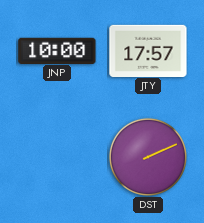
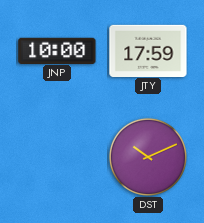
JTY: 17:57 -> 17:59
DST: 2:11 -> 10:11
